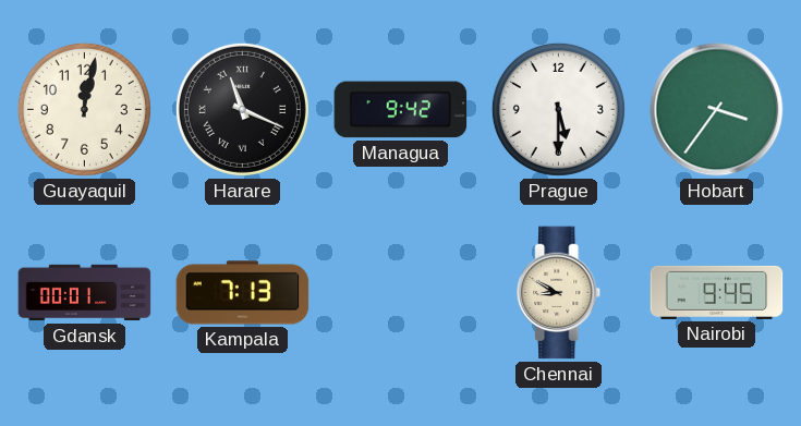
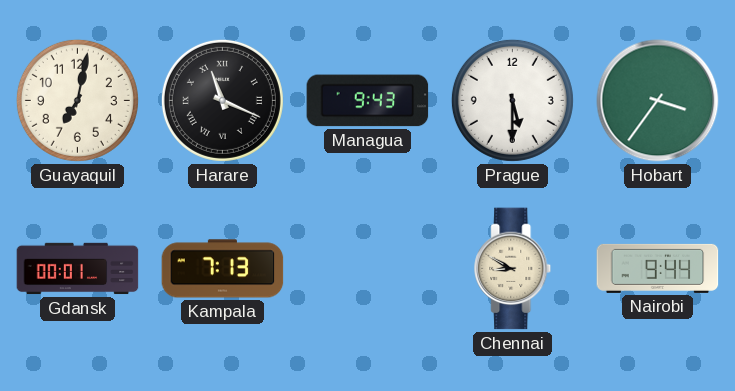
Guayaquil: 12:02 -> 7:02
Managua: 9:42 -> 9:43
Nairobi: 9:45 -> 9:44
